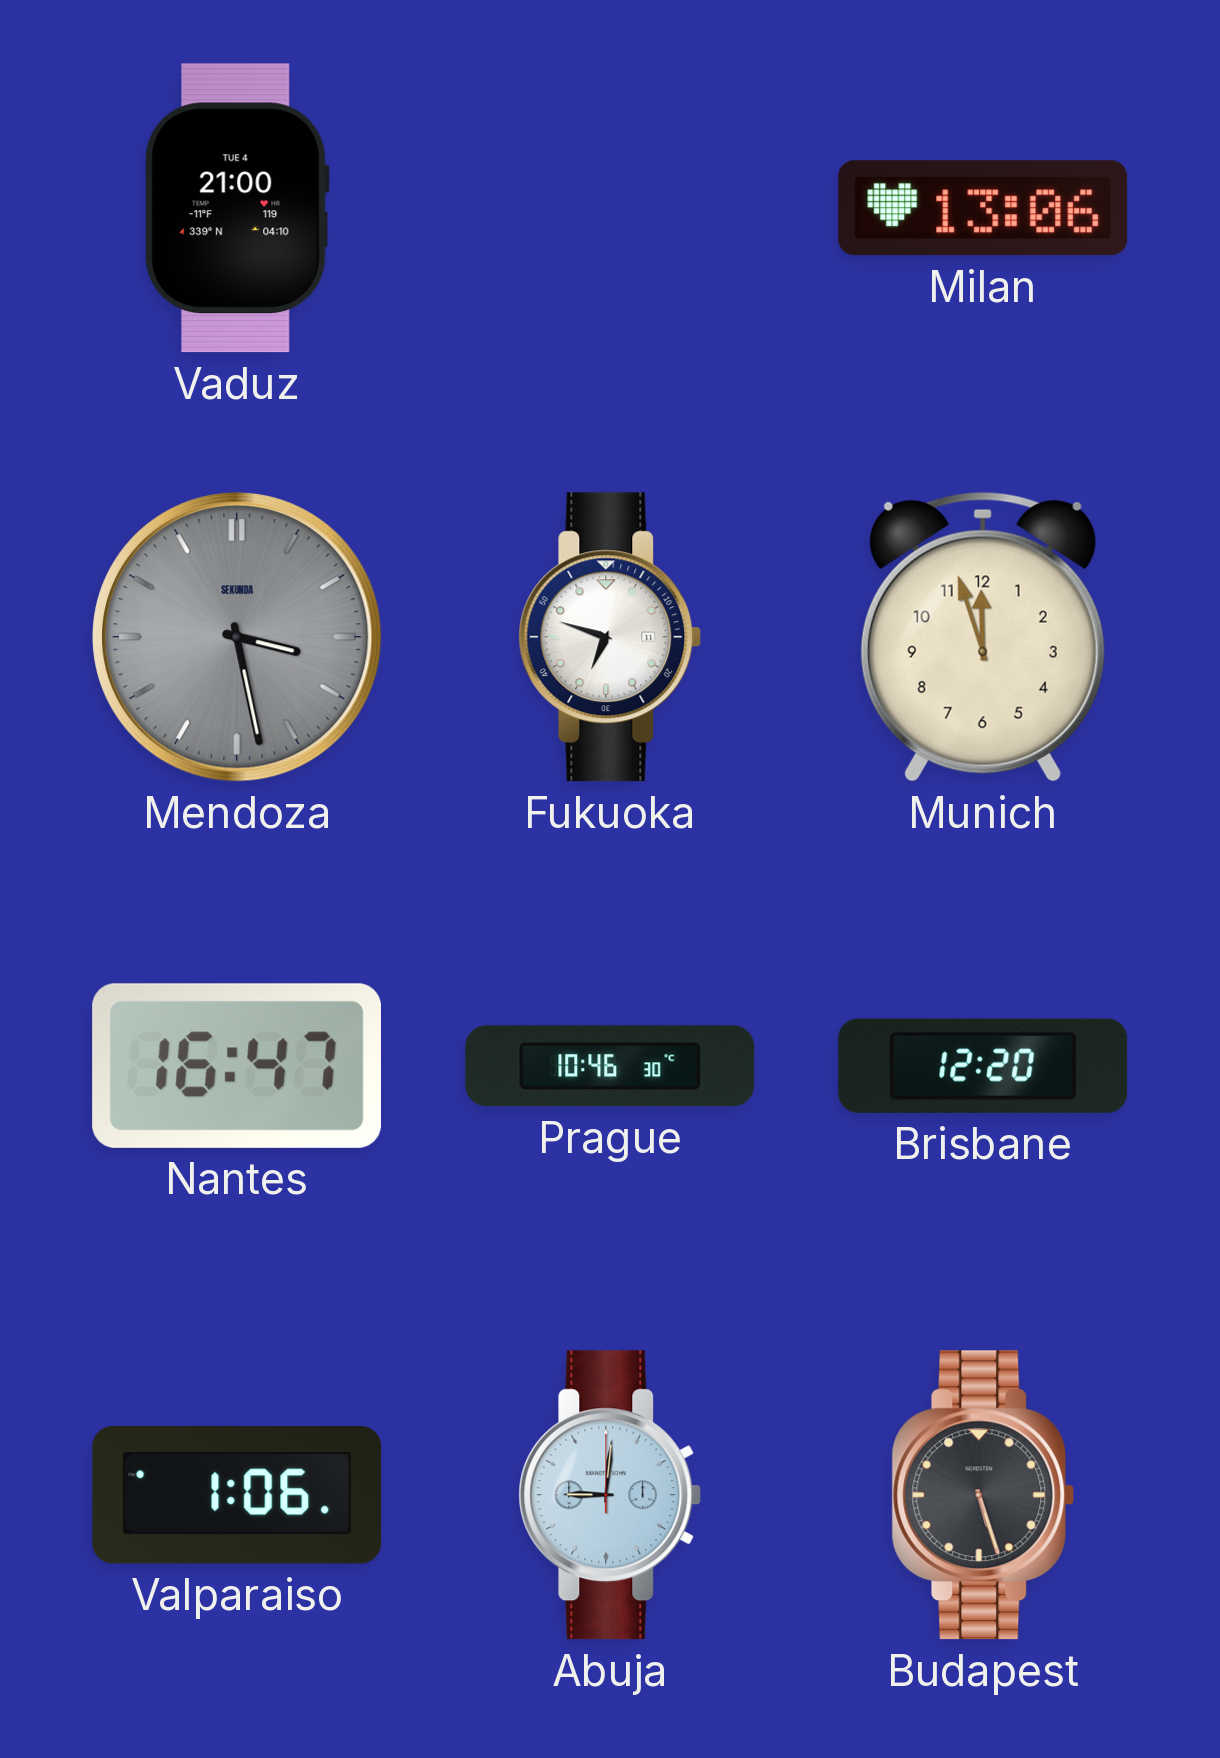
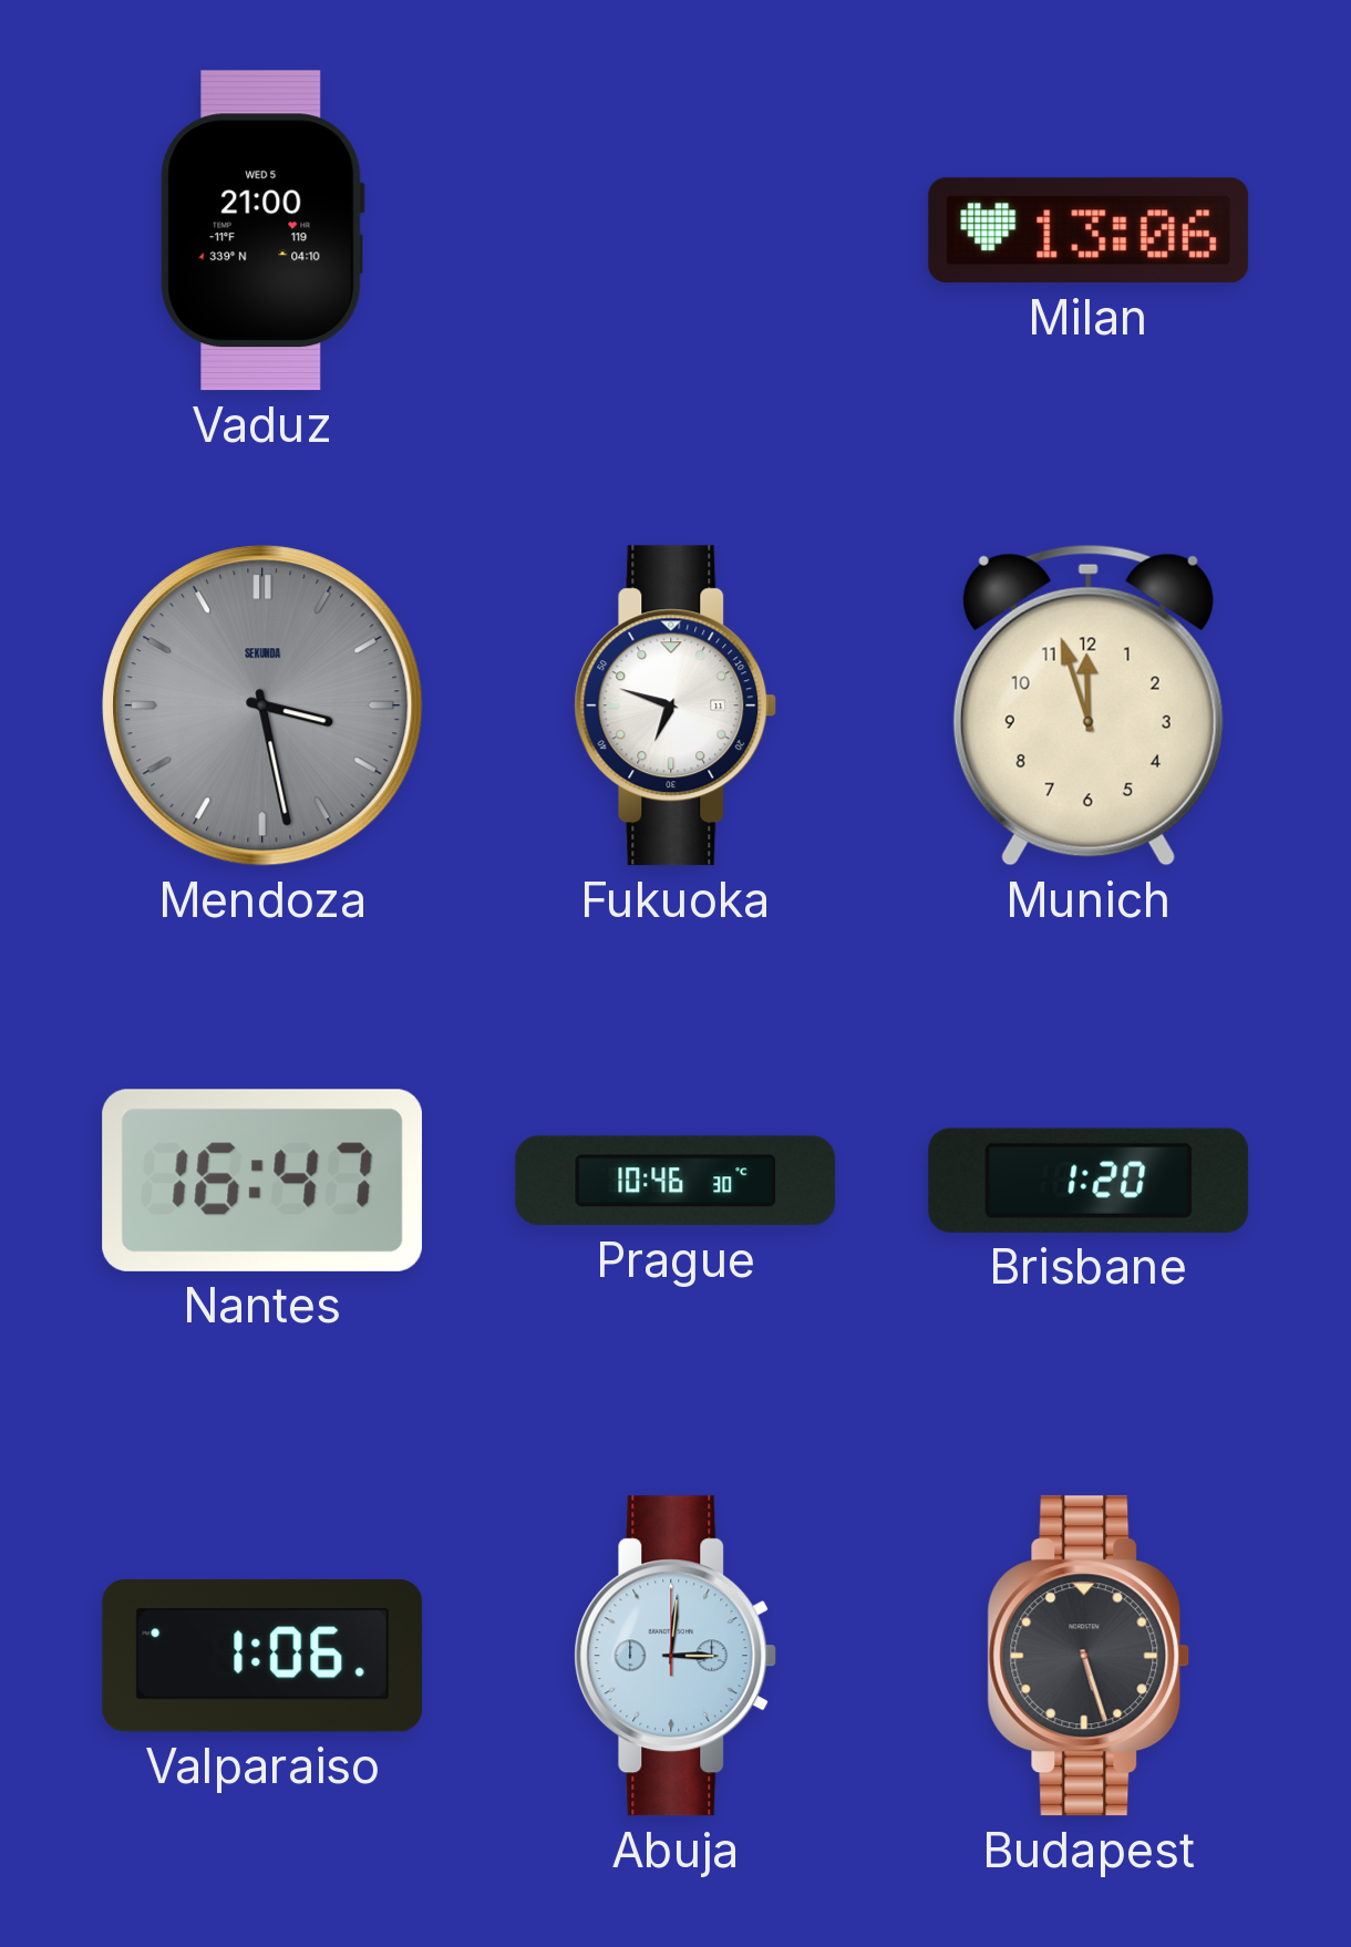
Vaduz date: TUE 4 -> WED 5
Brisbane: 12:20 -> 1:20
Abuja: 9:01 -> 3:01
